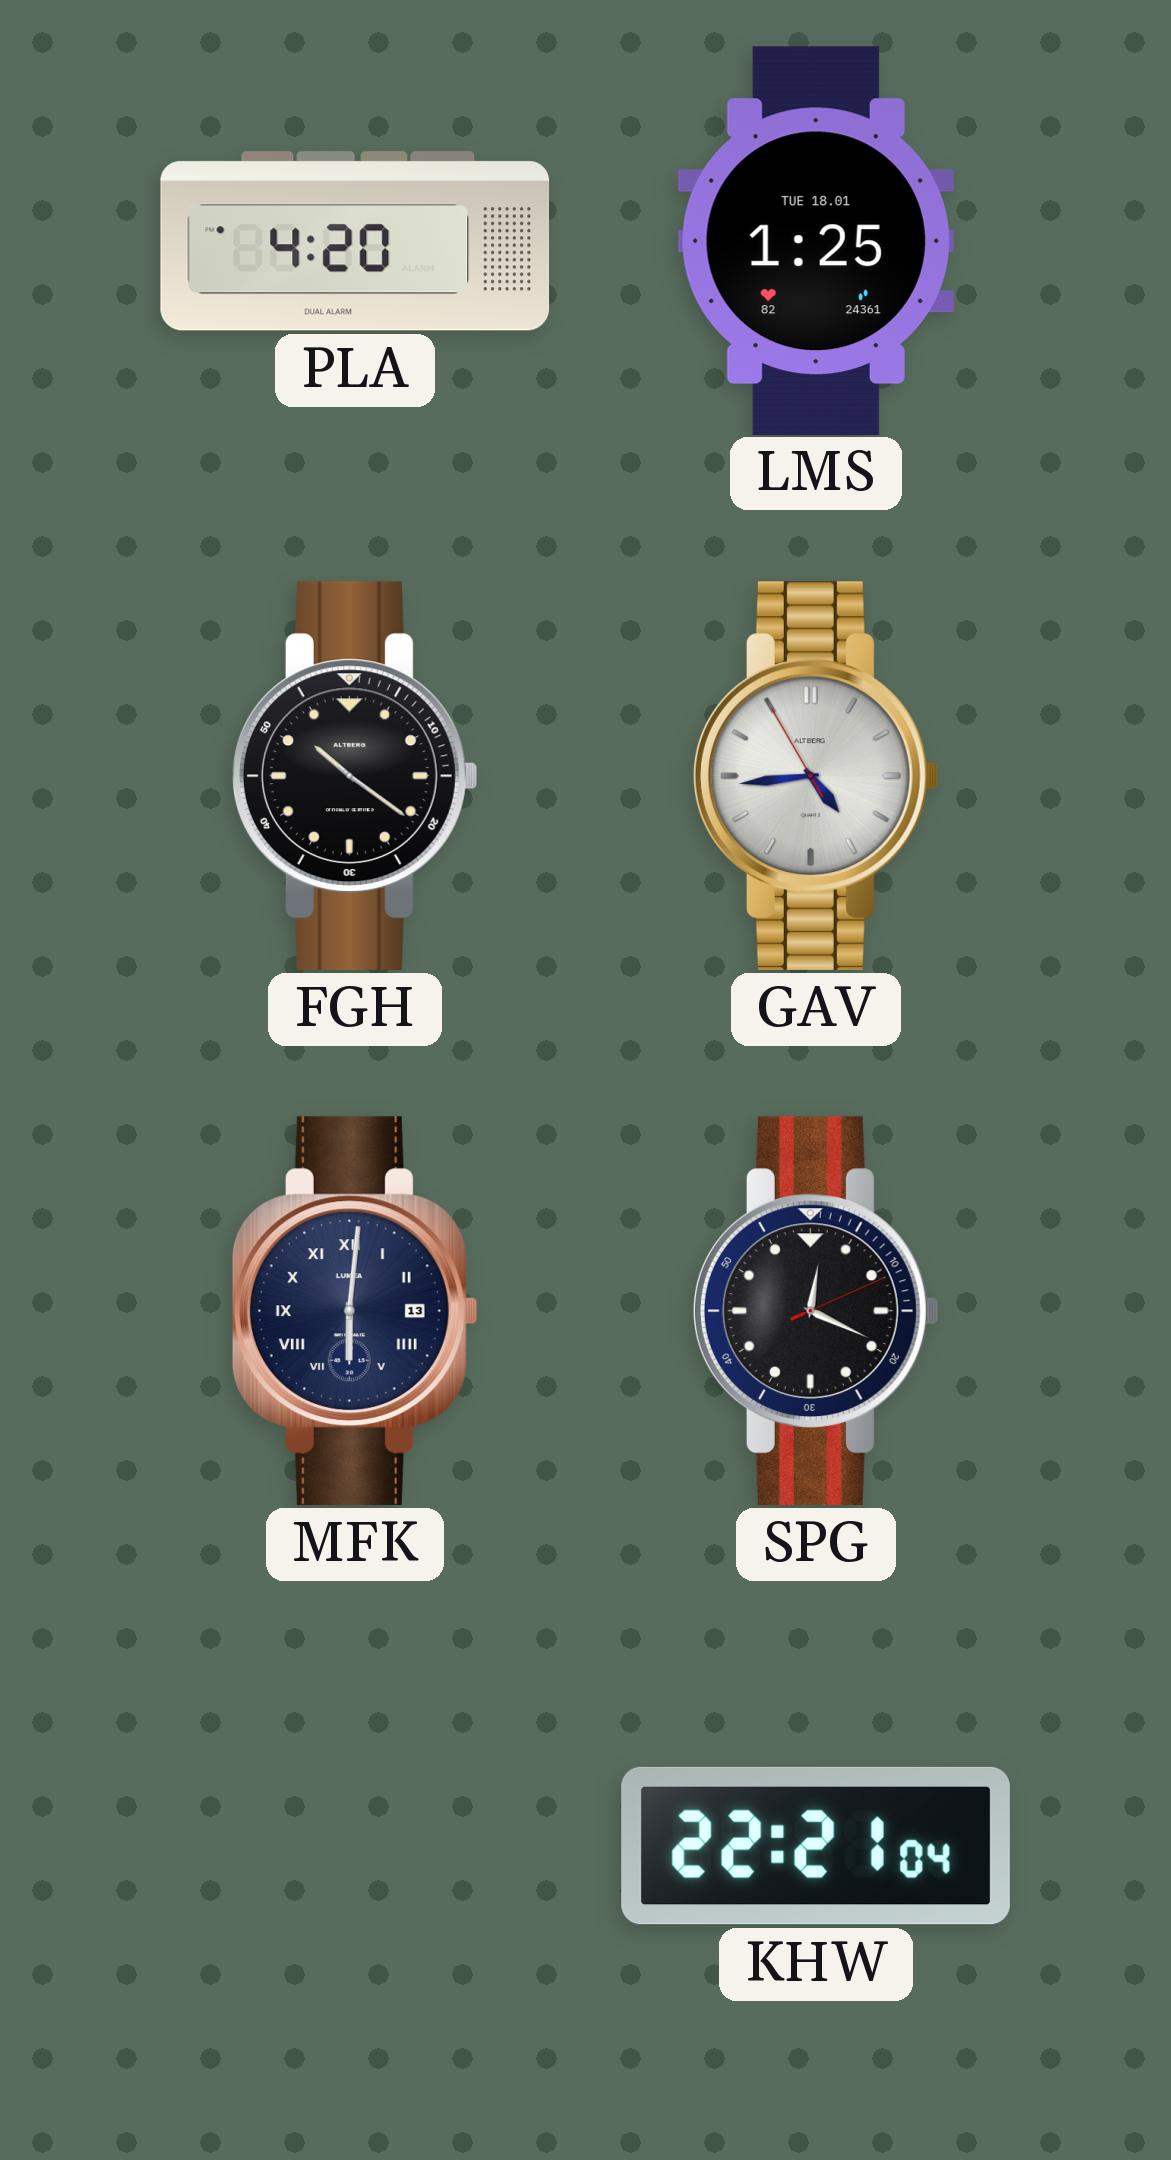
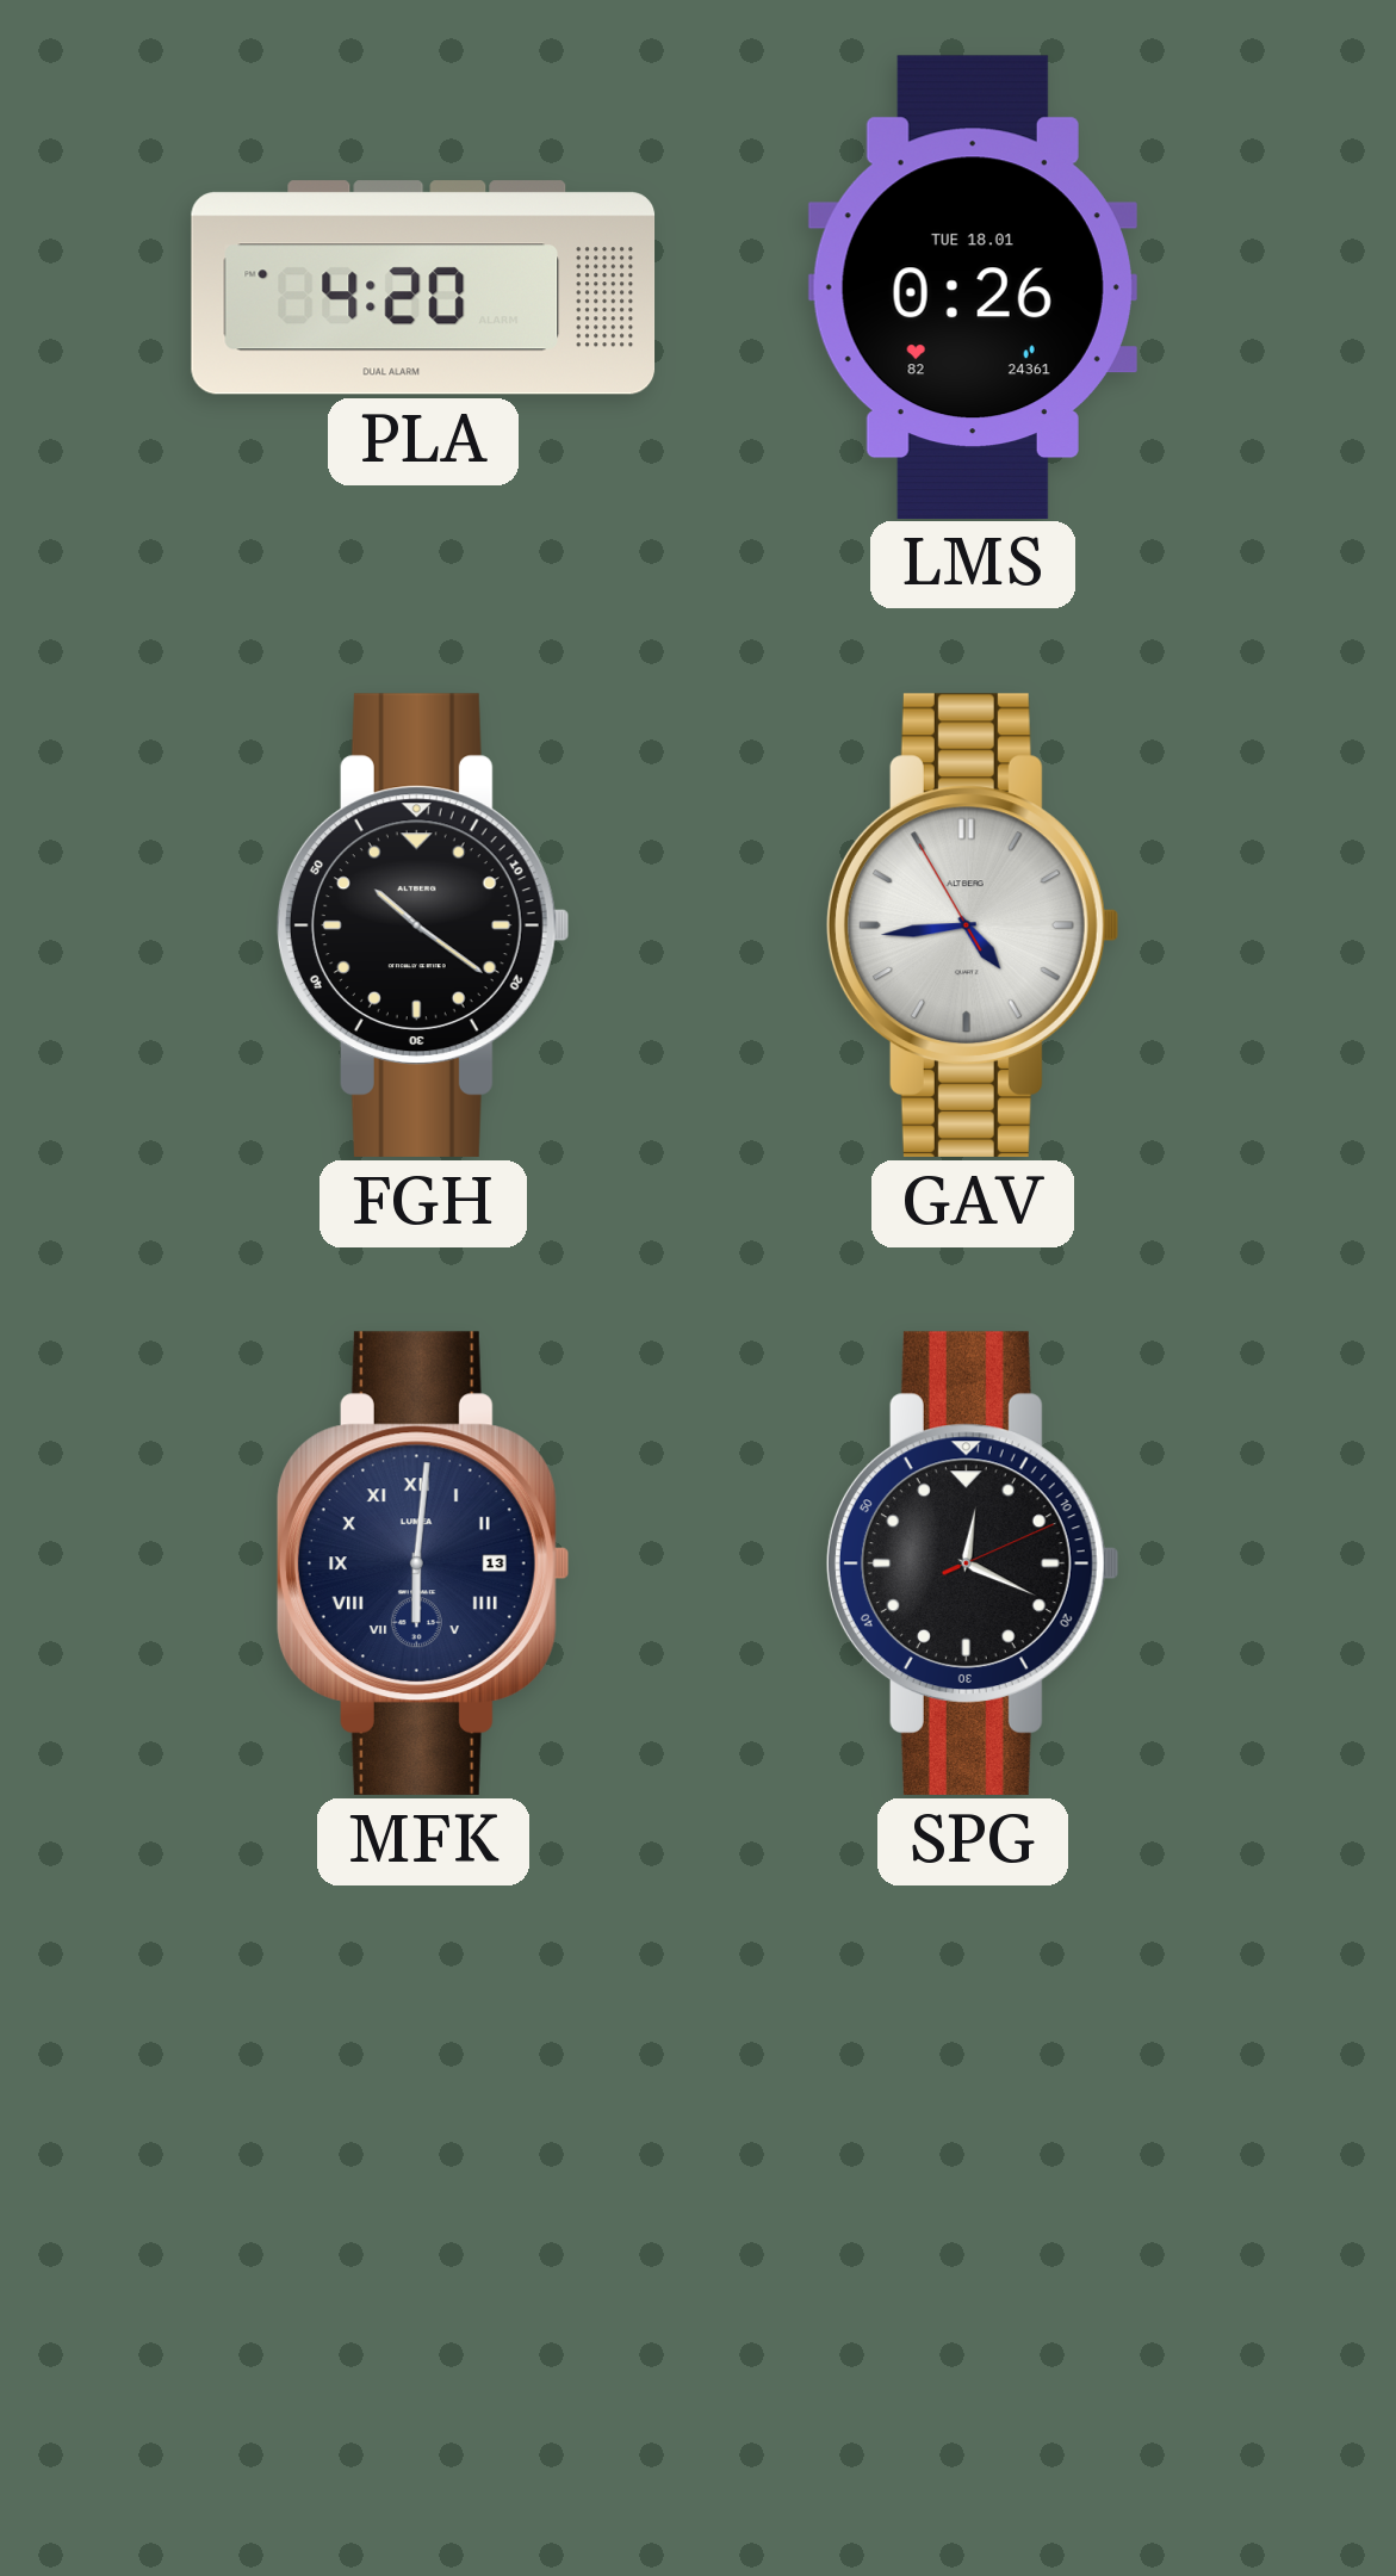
LMS: 1:25 -> 0:26
KHW: 22:21 -> none
